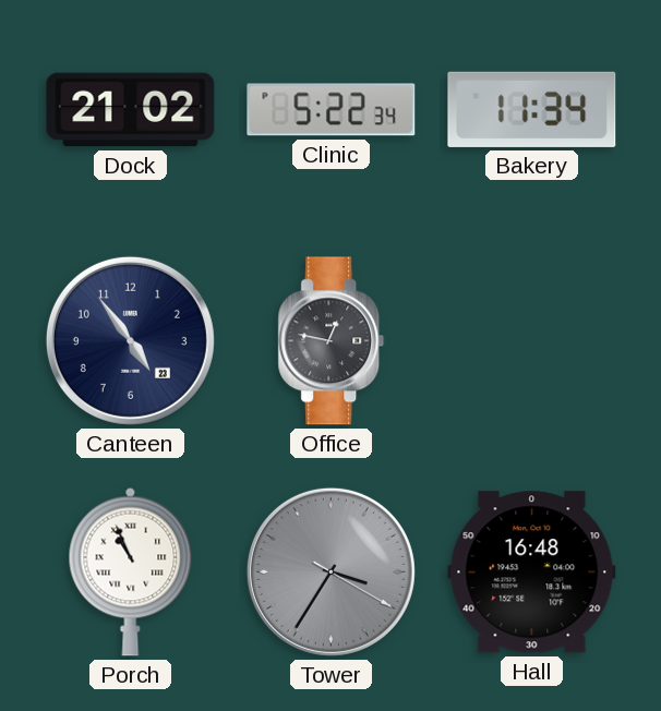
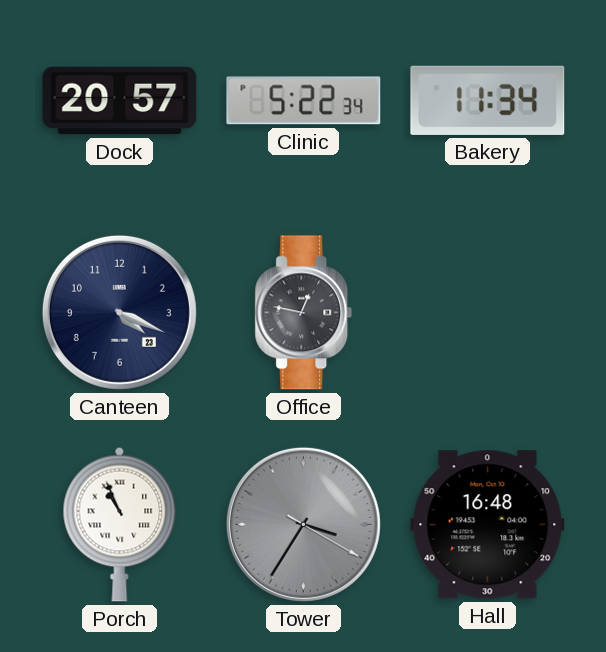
Dock: 21:02 -> 20:57
Canteen: 4:54 -> 4:19
